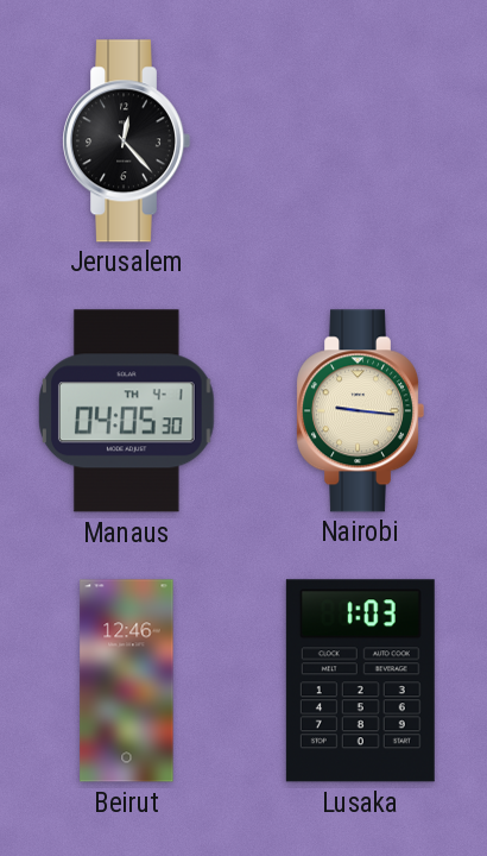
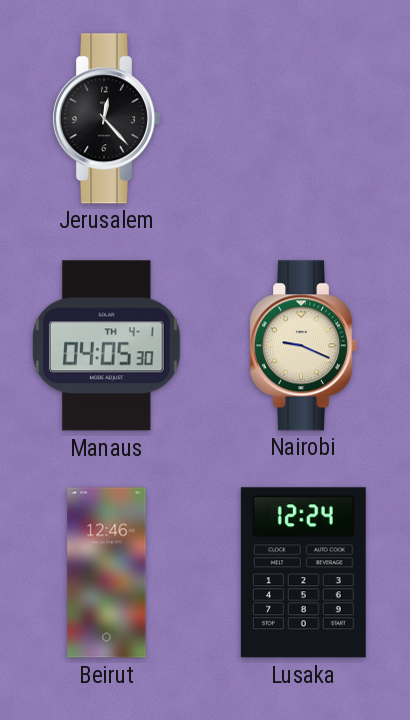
Nairobi: 9:16 -> 9:19
Lusaka: 1:03 -> 12:24
